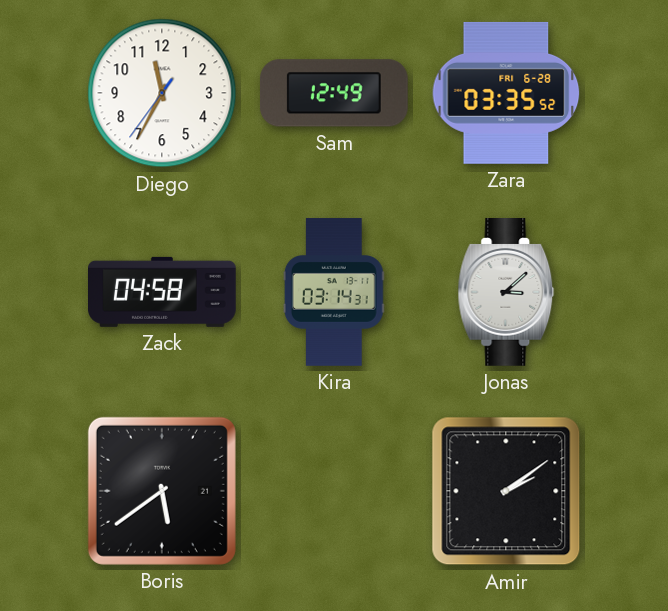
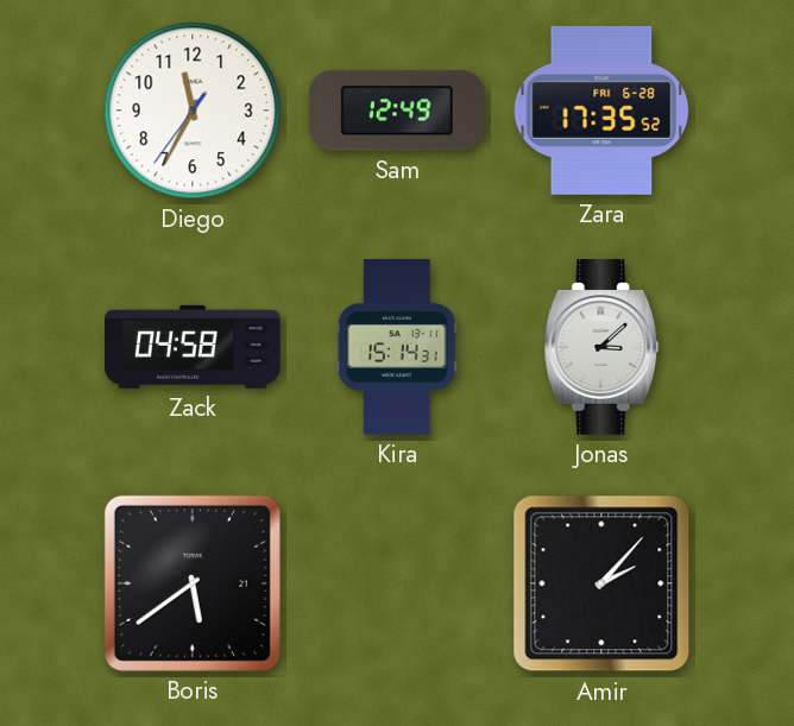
Zara: 03:35 -> 17:35
Kira: 03:14 -> 15:14
Amir: 2:09 -> 2:07
